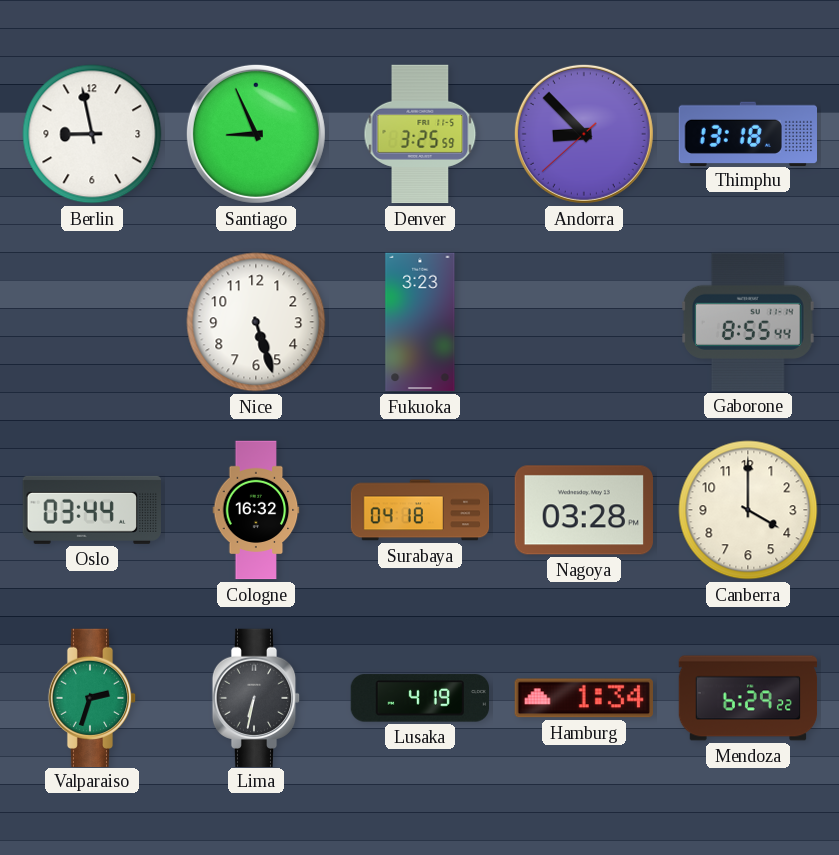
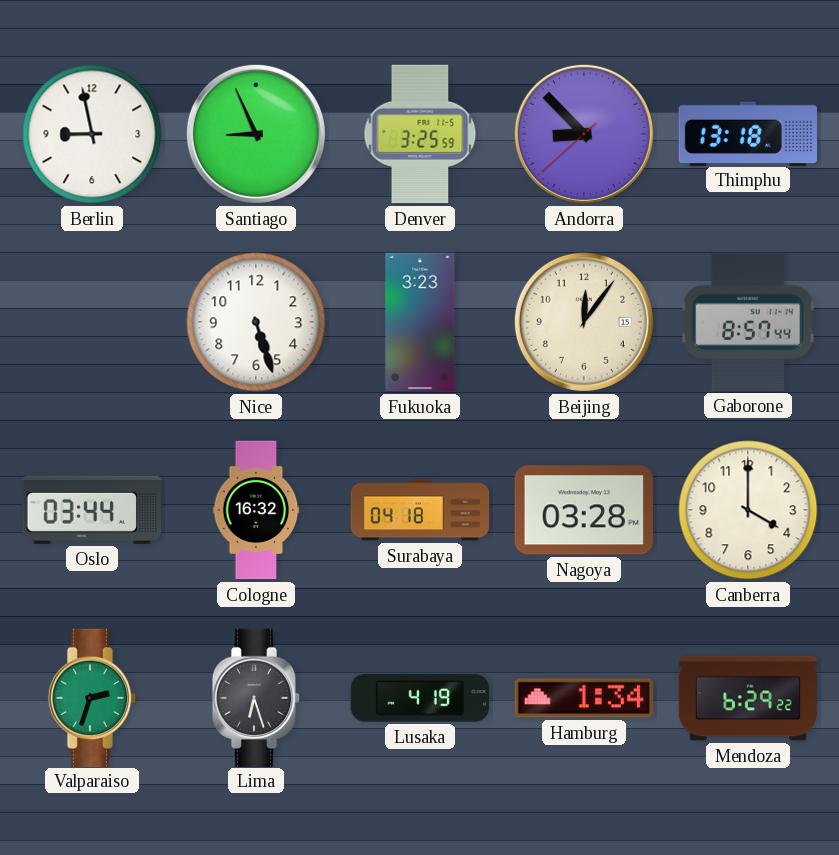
Beijing: none -> 12:06
Gaborone: 8:55 -> 8:57
Lima: 6:32 -> 6:27
